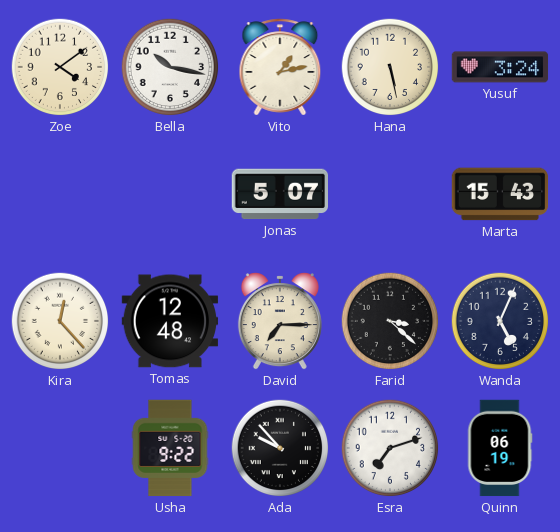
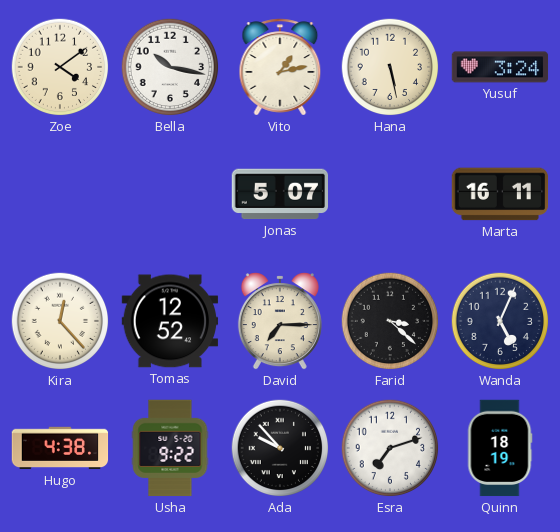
Marta: 15:43 -> 16:11
Tomas: 12:48 -> 12:52
Hugo: none -> 4:38
Quinn: 06:19 -> 18:19
